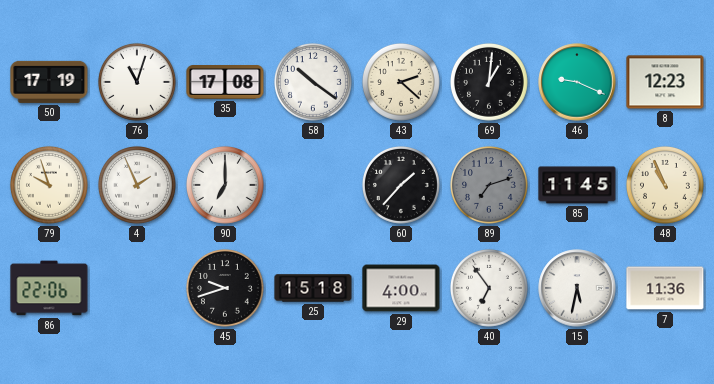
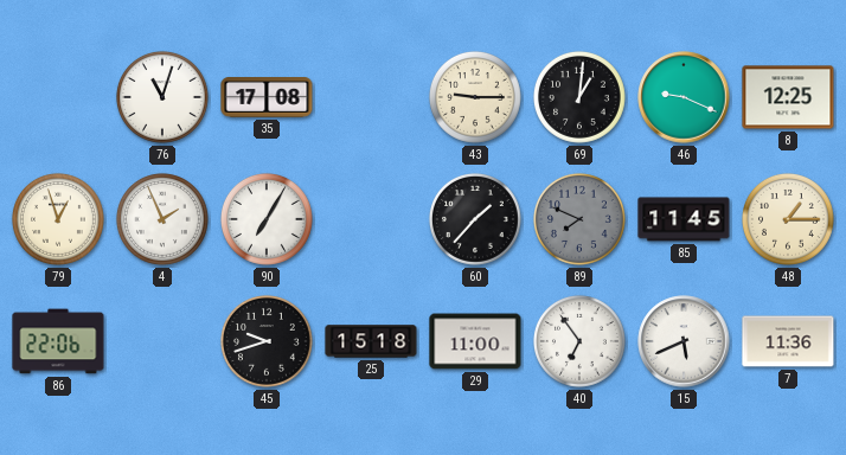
50: 17:19 -> none
58: 10:21 -> none
43: 2:22 -> 9:15
8: 12:23 -> 12:25
79: 9:57 -> 12:57
90: 7:00 -> 7:05
89: 7:12 -> 7:49
48: 10:56 -> 1:15
29: 4:00 -> 11:00
15: 5:32 -> 5:41
